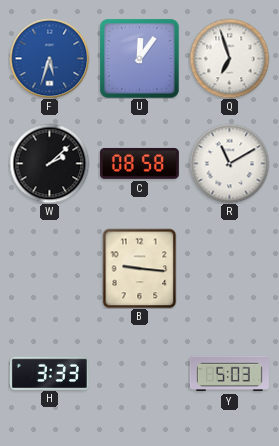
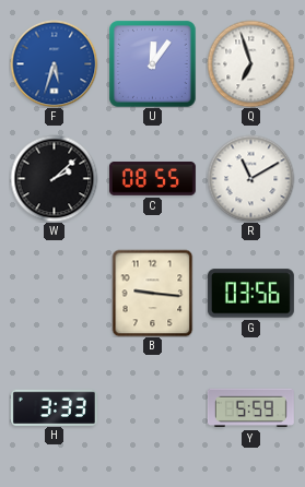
C: 08:58 -> 08:55
G: none -> 03:56
Y: 5:03 -> 5:59
